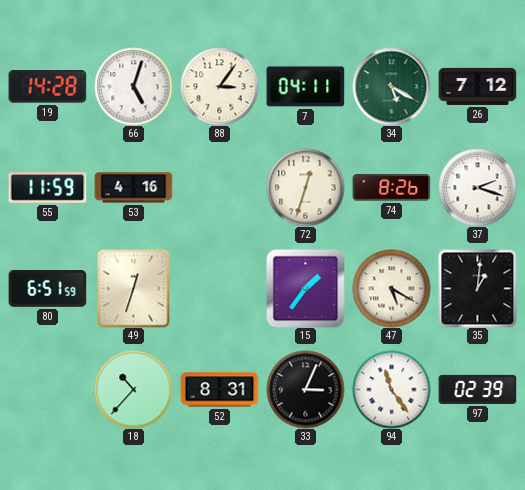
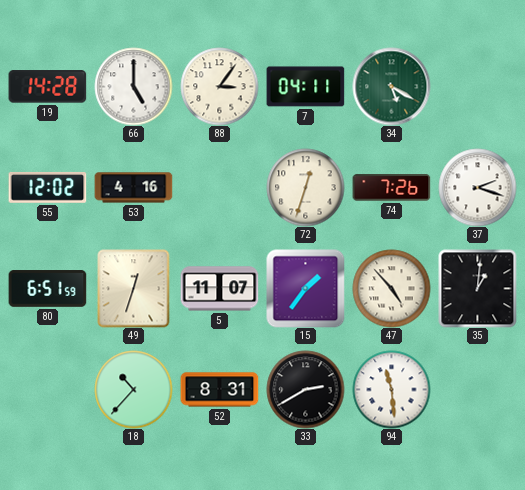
66: 5:03 -> 5:00
26: 7:12 -> none
55: 11:59 -> 12:02
74: 8:26 -> 7:26
5: none -> 11:07
47: 5:20 -> 4:53
33: 3:04 -> 2:40
94: 11:24 -> 11:29
97: 02:39 -> none
